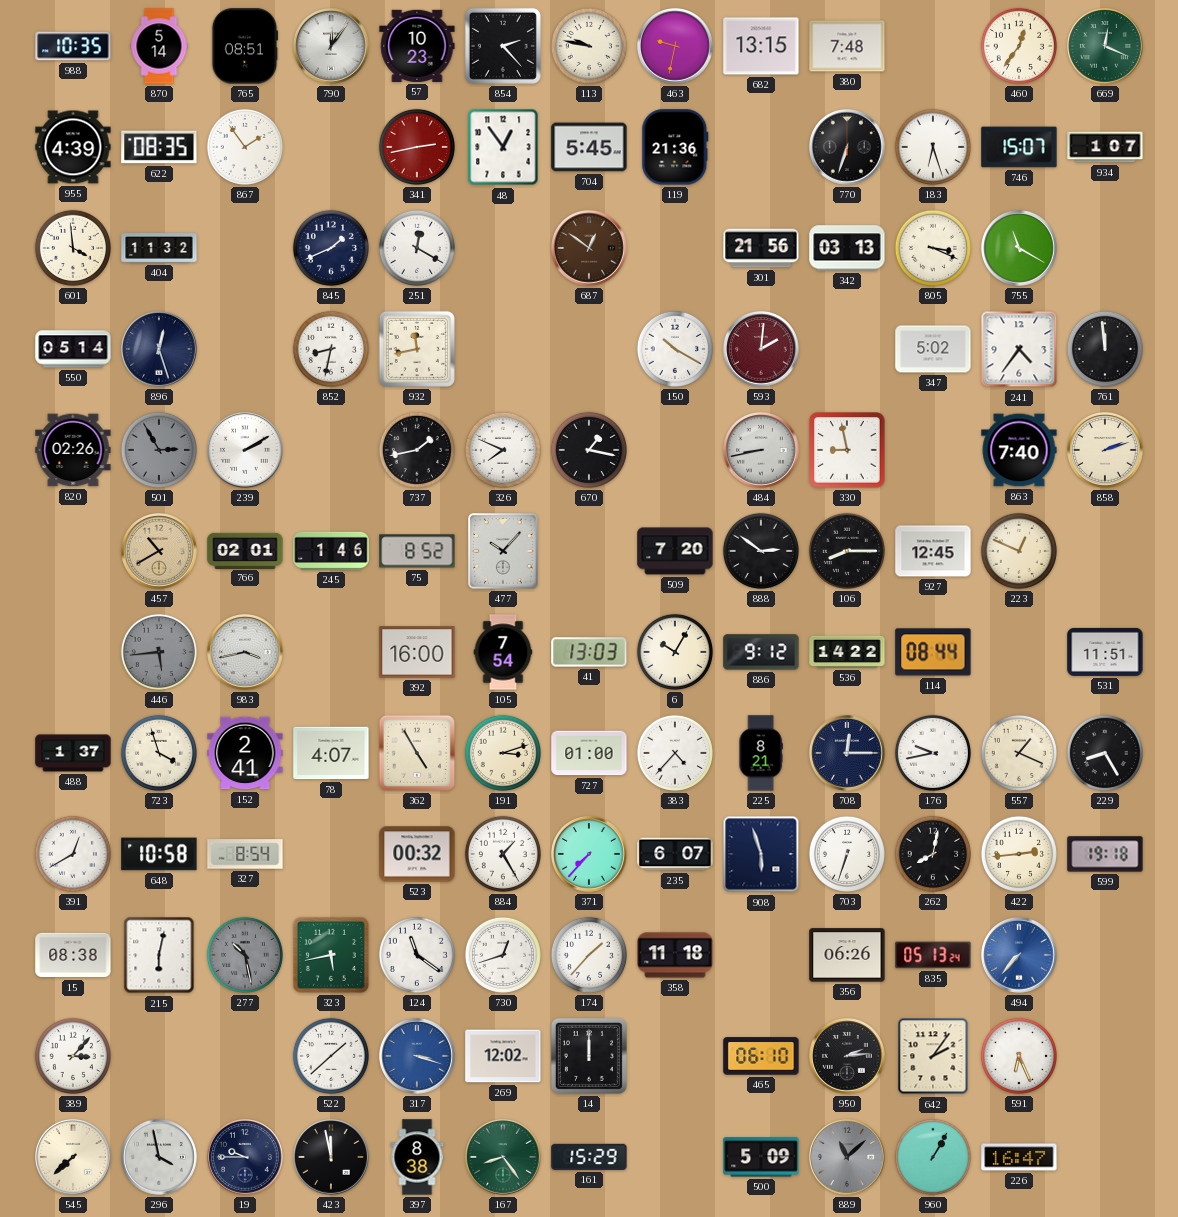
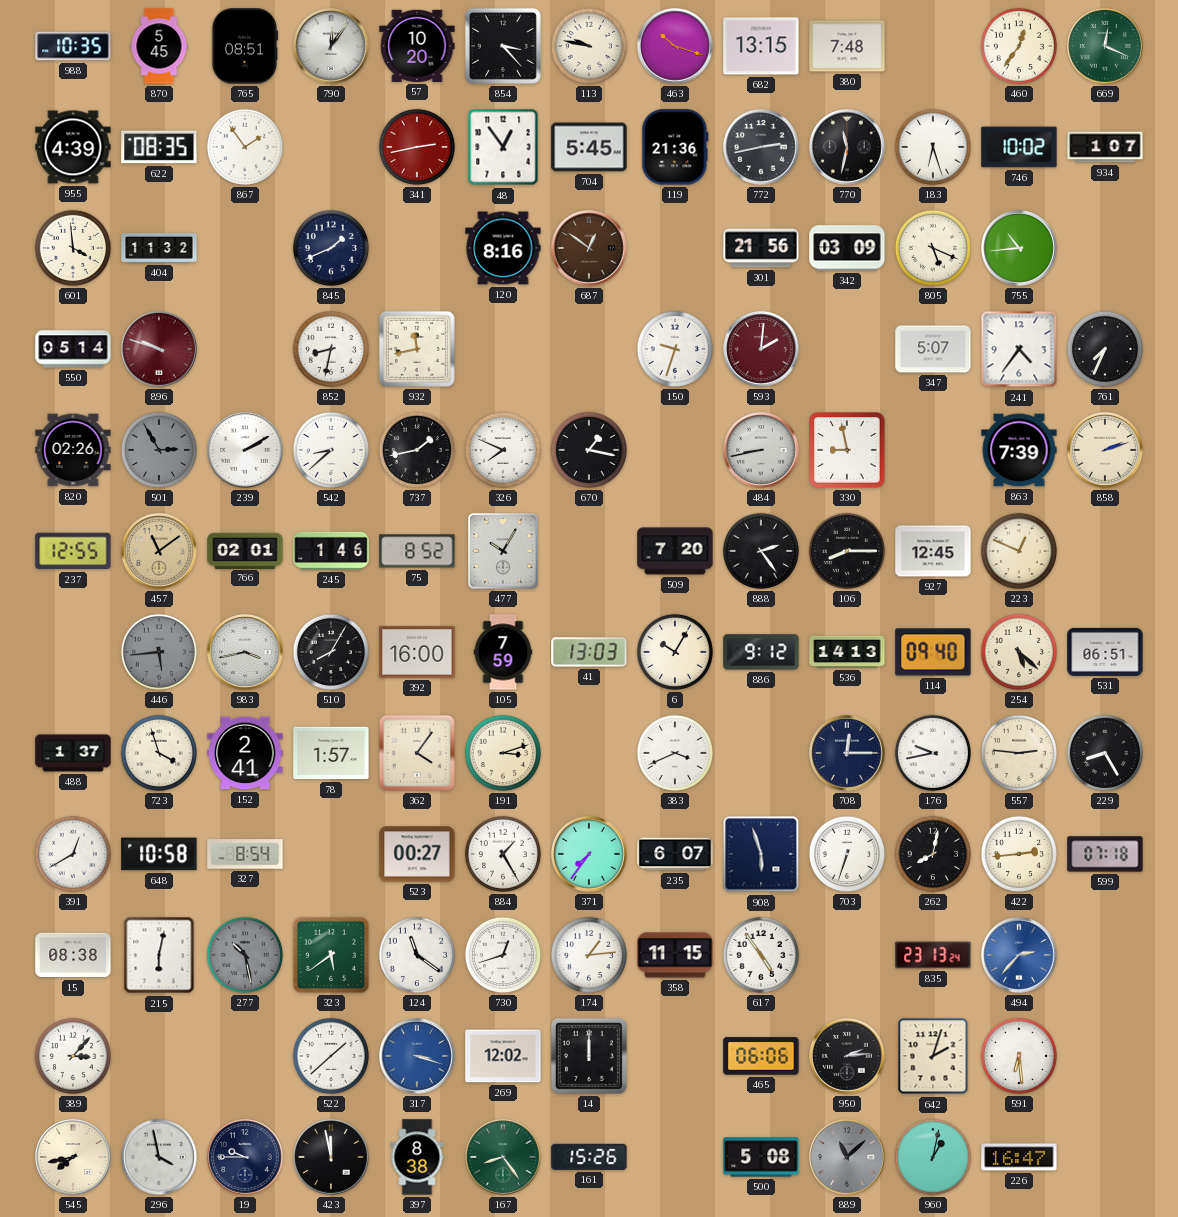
870: 5:14 -> 5:45
57: 10:23 -> 10:20
854: 2:23 -> 3:23
463: 9:32 -> 10:18
772: none -> 2:43
770: 6:33 -> 11:32
746: 15:07 -> 10:02
251: 12:20 -> none
120: none -> 8:16
342: 03:13 -> 03:09
805: 3:19 -> 5:19
755: 11:20 -> 10:44
896: 12:27 -> 9:48
896 dial: navy -> burgundy
150: 10:20 -> 9:33
347: 5:02 -> 5:07
761: 11:59 -> 7:34
542: none -> 8:38
863: 7:40 -> 7:39
237: none -> 12:55
457: 10:40 -> 11:09
477: 10:07 -> 10:05
888: 2:51 -> 2:24
510: none -> 8:05
105: 7:54 -> 7:59
536: 14:22 -> 14:13
114: 08:44 -> 09:40
254: none -> 5:22
531: 11:51 -> 06:51
78: 4:07 -> 1:57
362: 4:55 -> 4:06
727: 01:00 -> none
383: 4:37 -> 3:41
225: 8:21 -> none
557: 1:19 -> 2:46
523: 00:32 -> 00:27
371: 7:37 -> 7:36
599: 19:18 -> 07:18
323: 5:43 -> 5:39
174: 1:37 -> 1:14
358: 11:18 -> 11:15
617: none -> 4:54
356: 06:26 -> none
835: 05:13 -> 23:13
494: 7:37 -> 2:37
465: 06:10 -> 06:06
642: 2:06 -> 2:03
591: 6:26 -> 6:29
545: 7:38 -> 7:43
161: 15:29 -> 15:26
500: 5:09 -> 5:08
960: 1:05 -> 1:02
